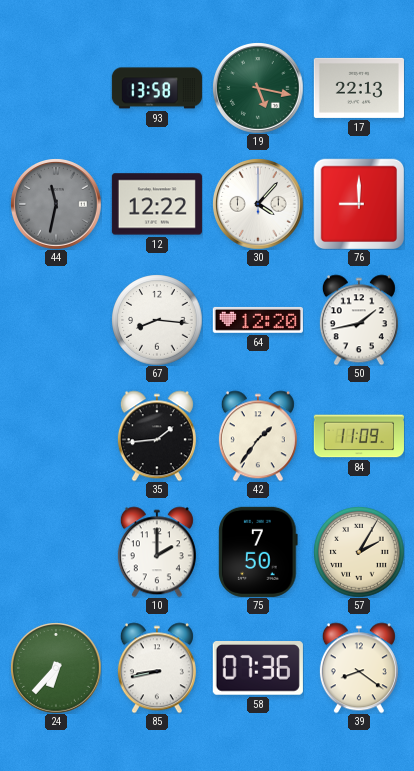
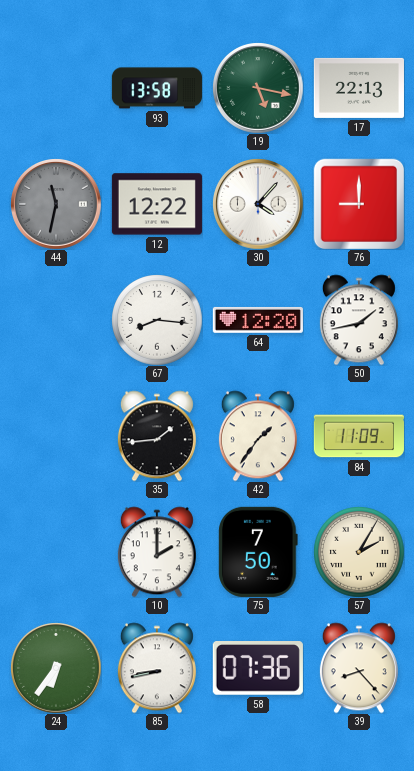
24: 6:37 -> 6:36
39: 8:21 -> 8:23
